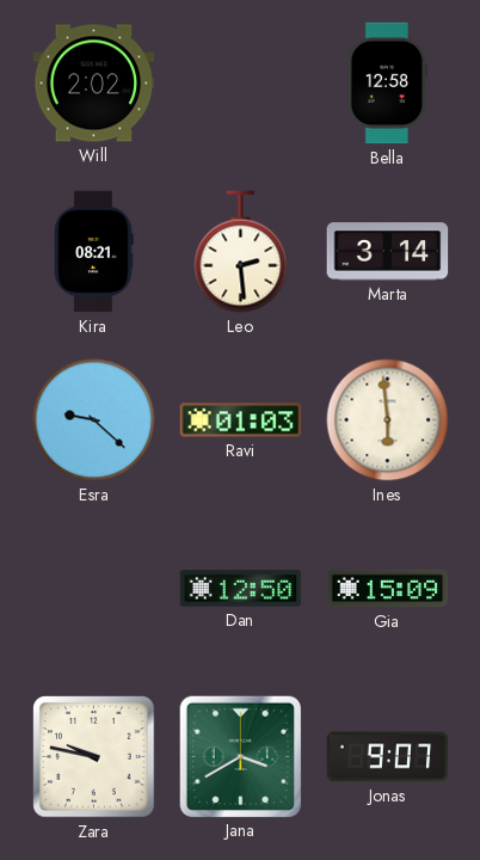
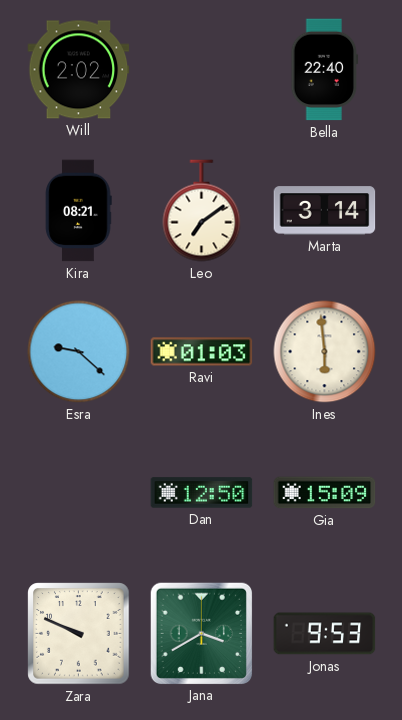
Bella: 12:58 -> 22:40
Leo: 2:29 -> 7:09
Zara: 9:47 -> 9:49
Jonas: 9:07 -> 9:53
